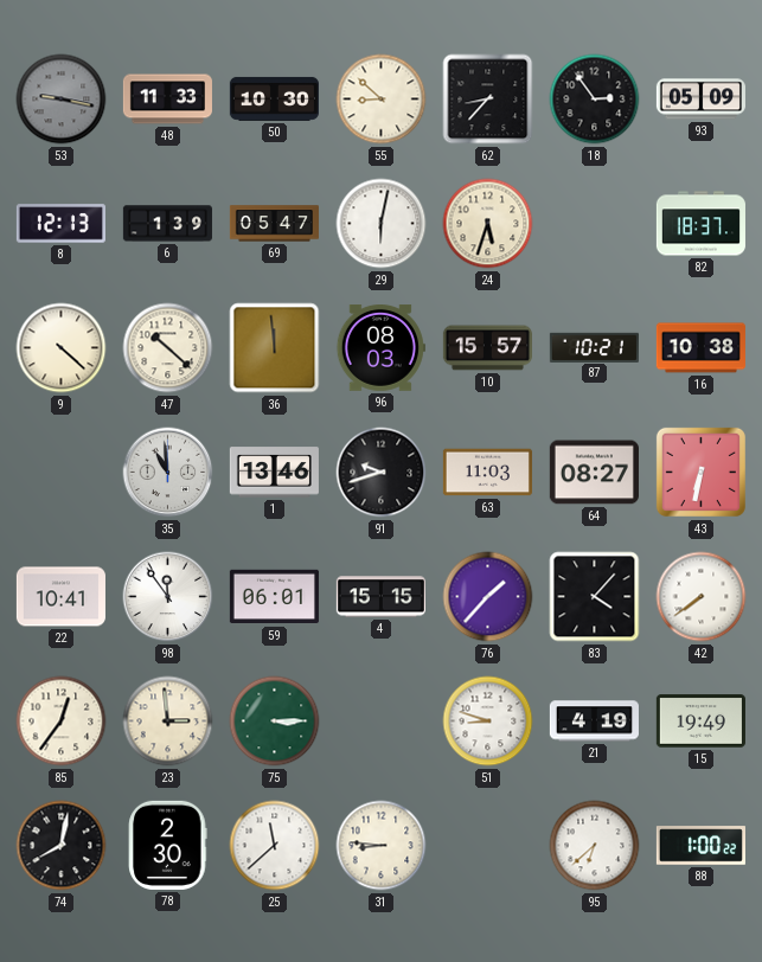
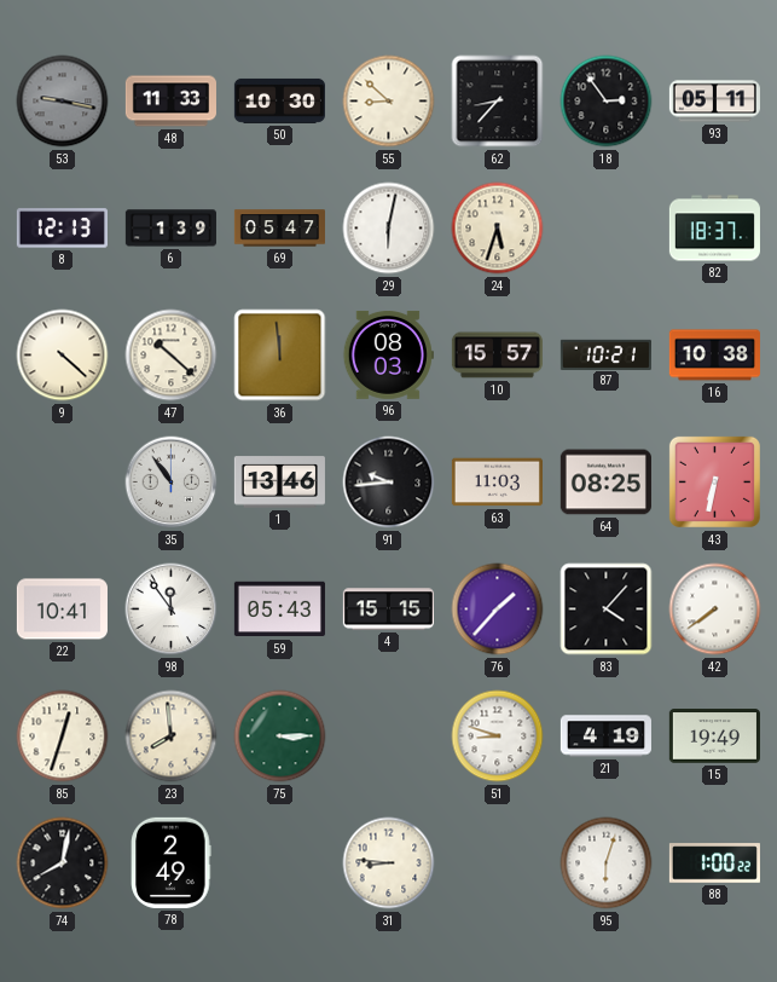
93: 05:09 -> 05:11
35: 10:59 -> 10:54
91: 9:42 -> 9:44
64: 08:27 -> 08:25
59: 06:01 -> 05:43
85: 12:36 -> 12:33
23: 2:59 -> 7:59
78: 2:30 -> 2:49
25: 11:38 -> none
95: 6:38 -> 6:03
